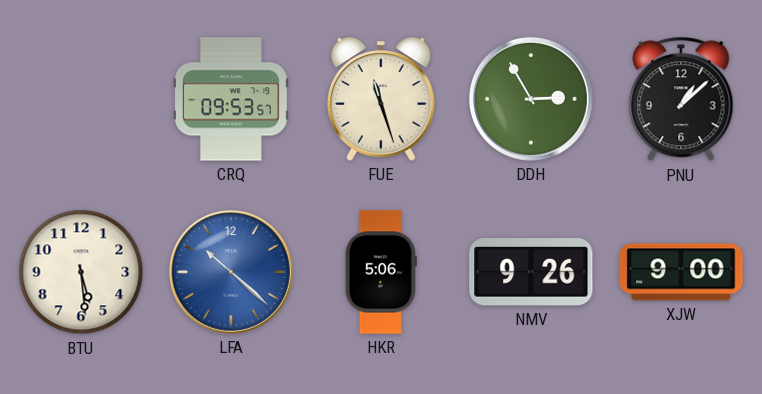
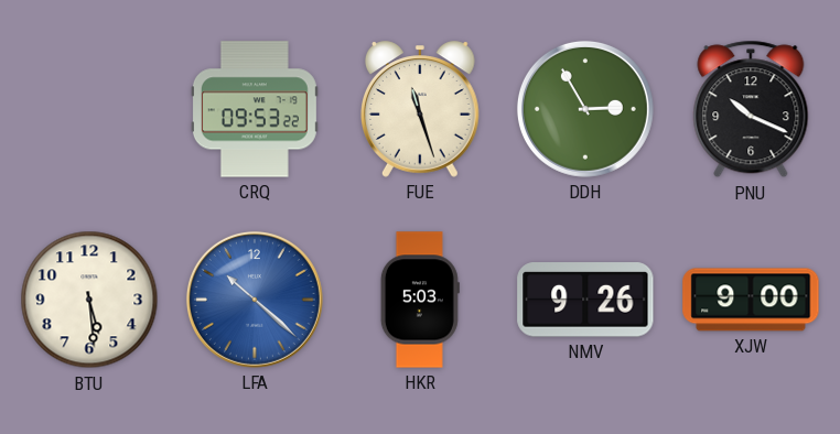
CRQ: 09:53:57 -> 09:53:22
PNU: 1:08 -> 10:19
HKR: 5:06 -> 5:03
